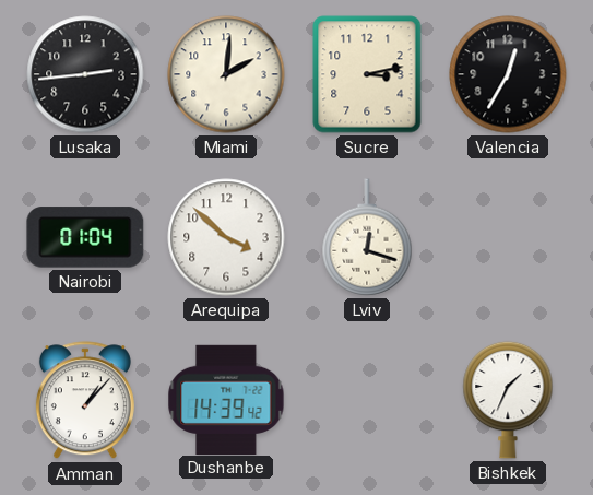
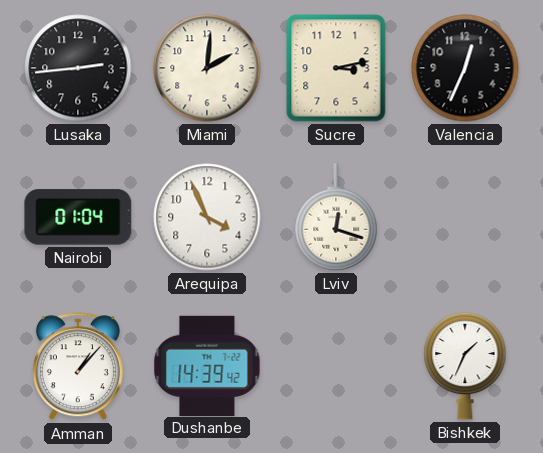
Valencia: 12:35 -> 12:34
Arequipa: 3:52 -> 3:56
